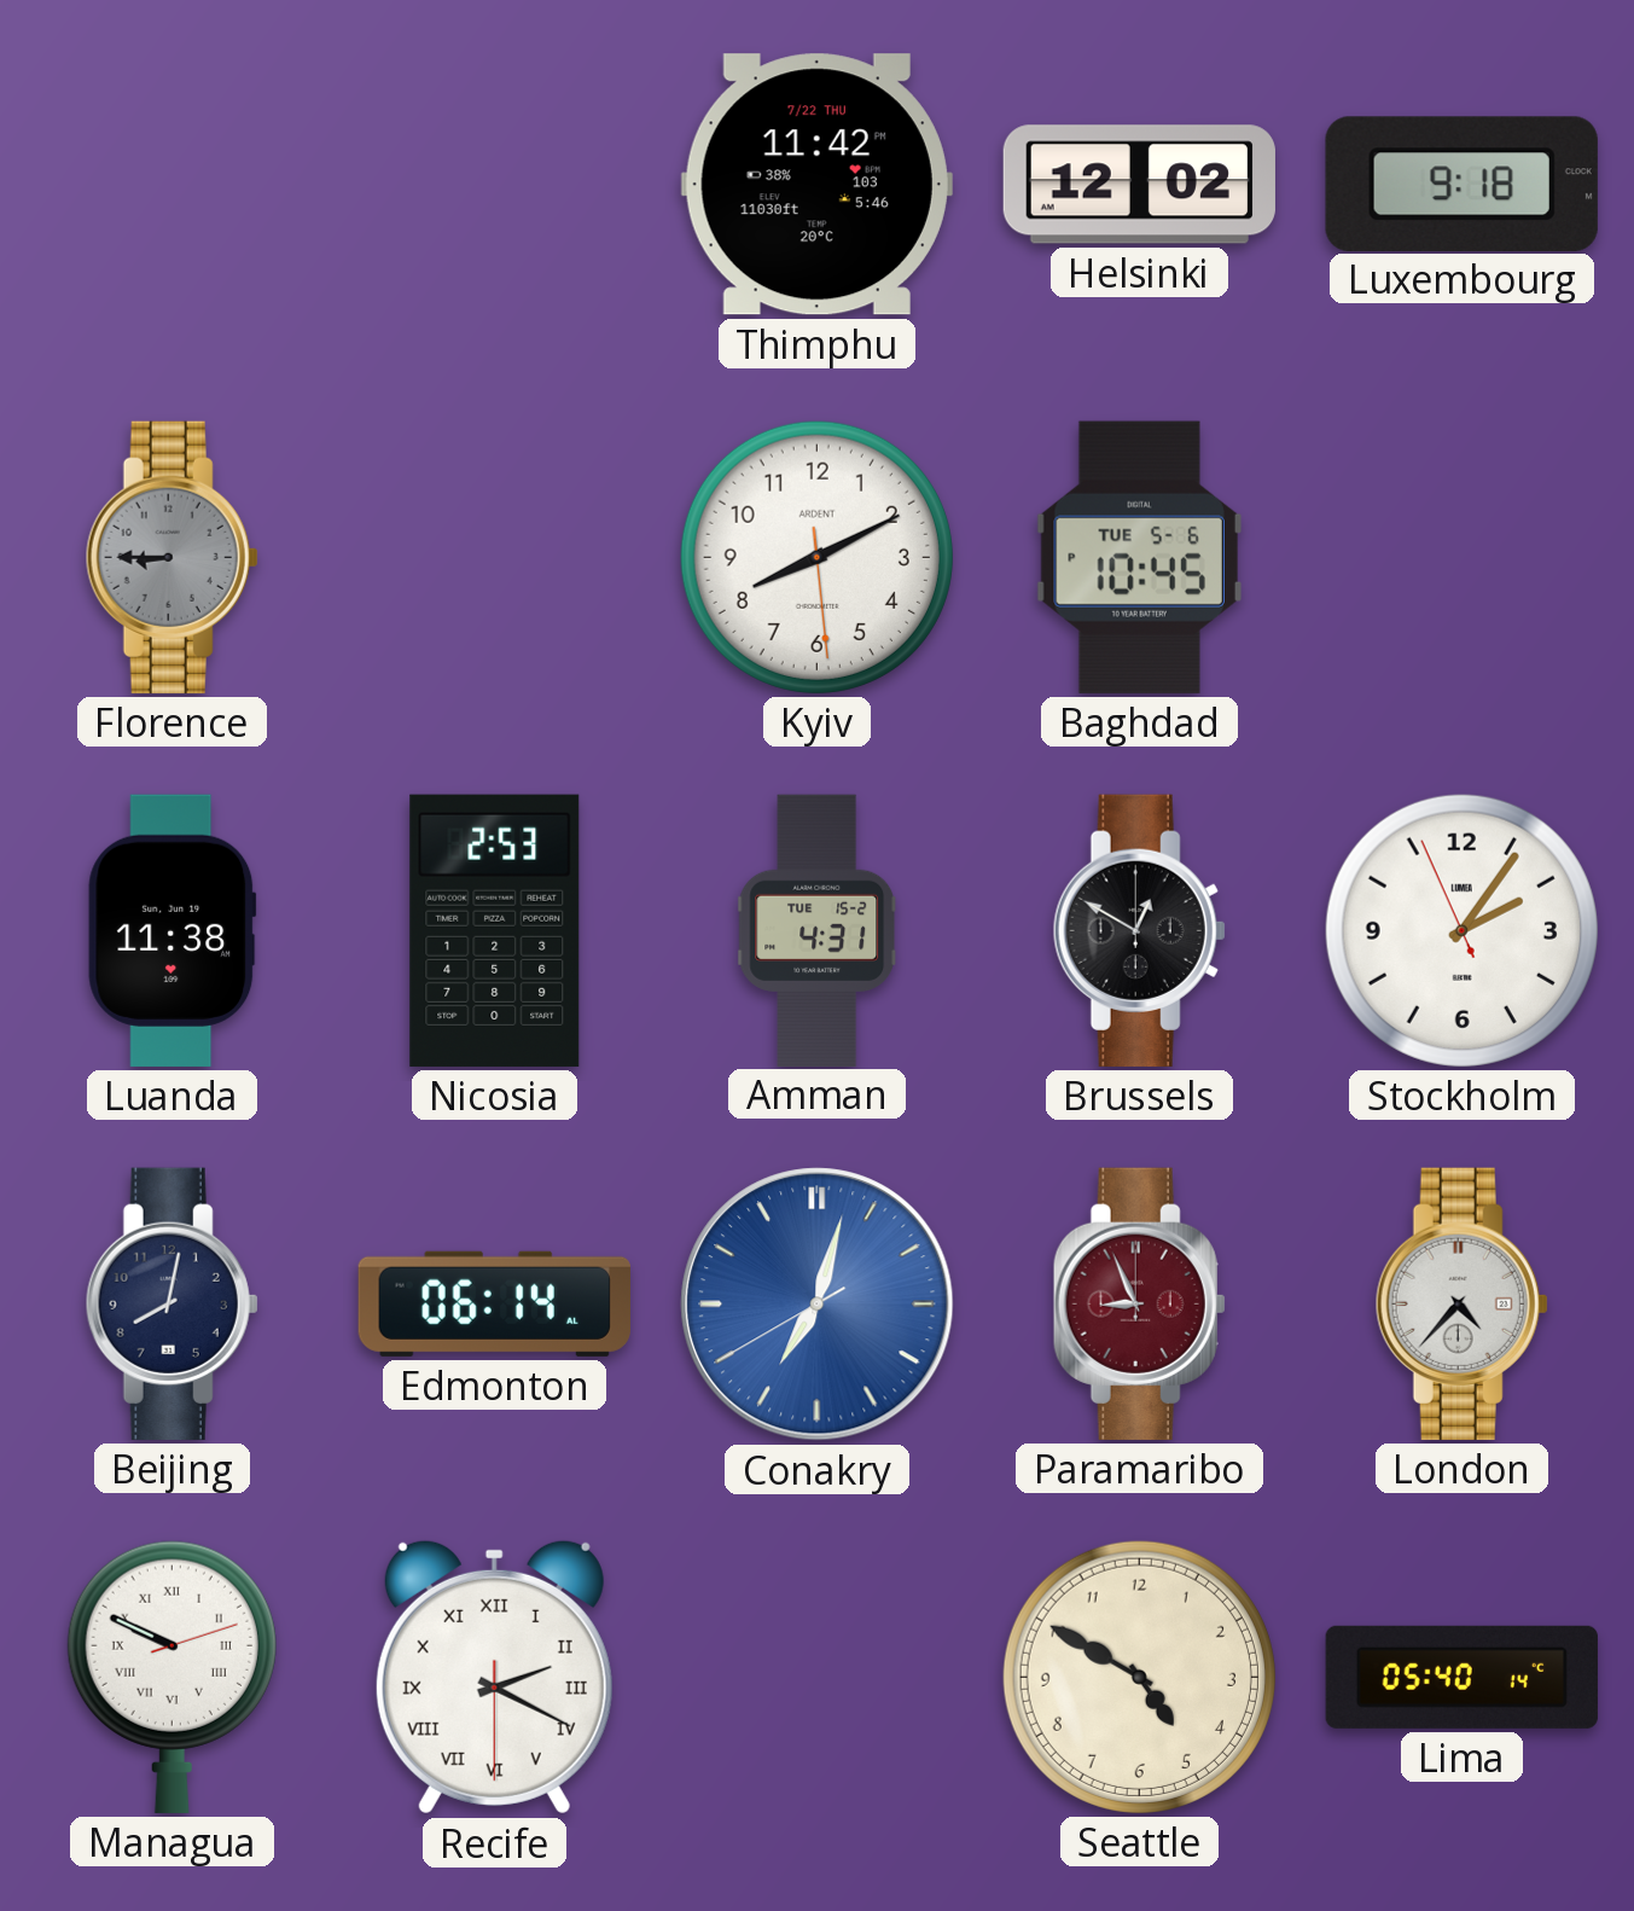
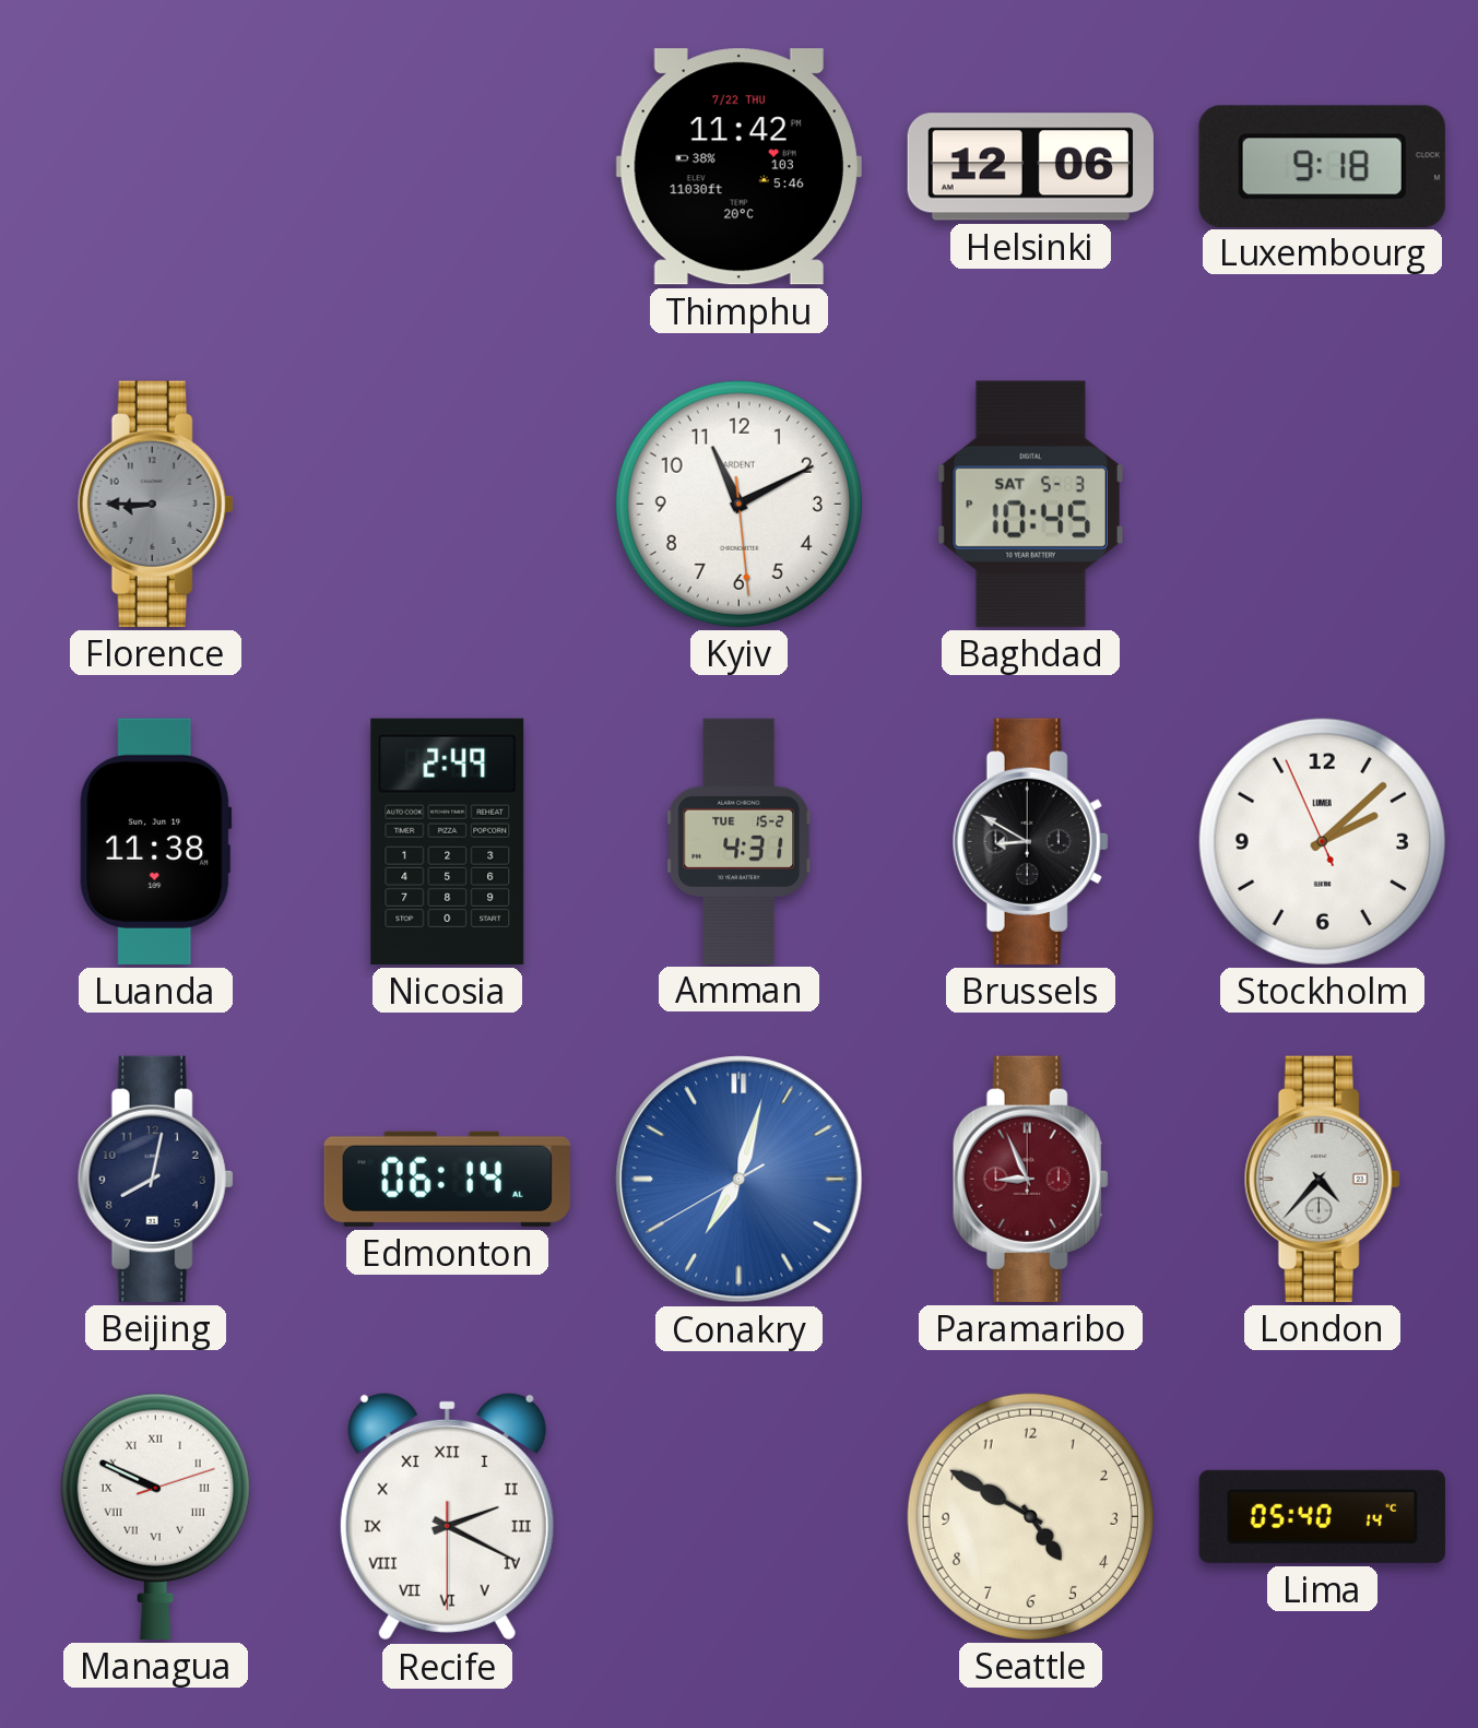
Helsinki: 12:02 -> 12:06
Kyiv: 8:10 -> 11:10
Baghdad date: TUE 5-6 -> SAT 5-3
Nicosia: 2:53 -> 2:49
Brussels: 12:50 -> 8:50
Stockholm: 2:05 -> 2:07
